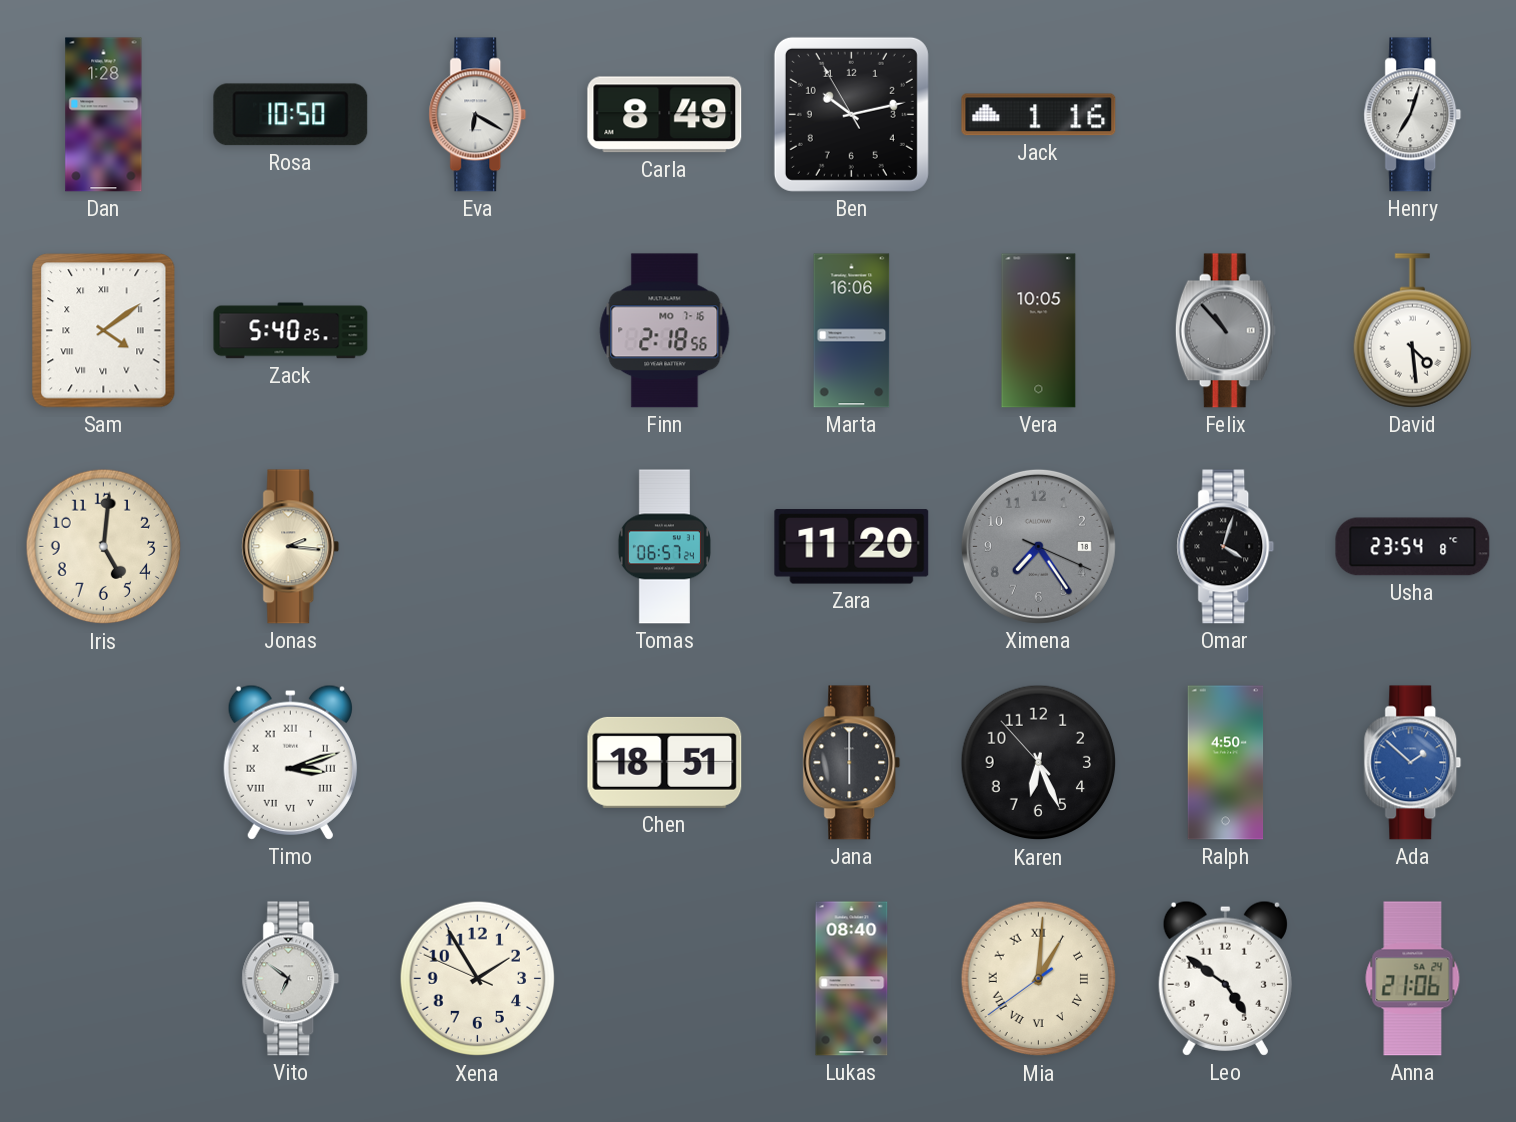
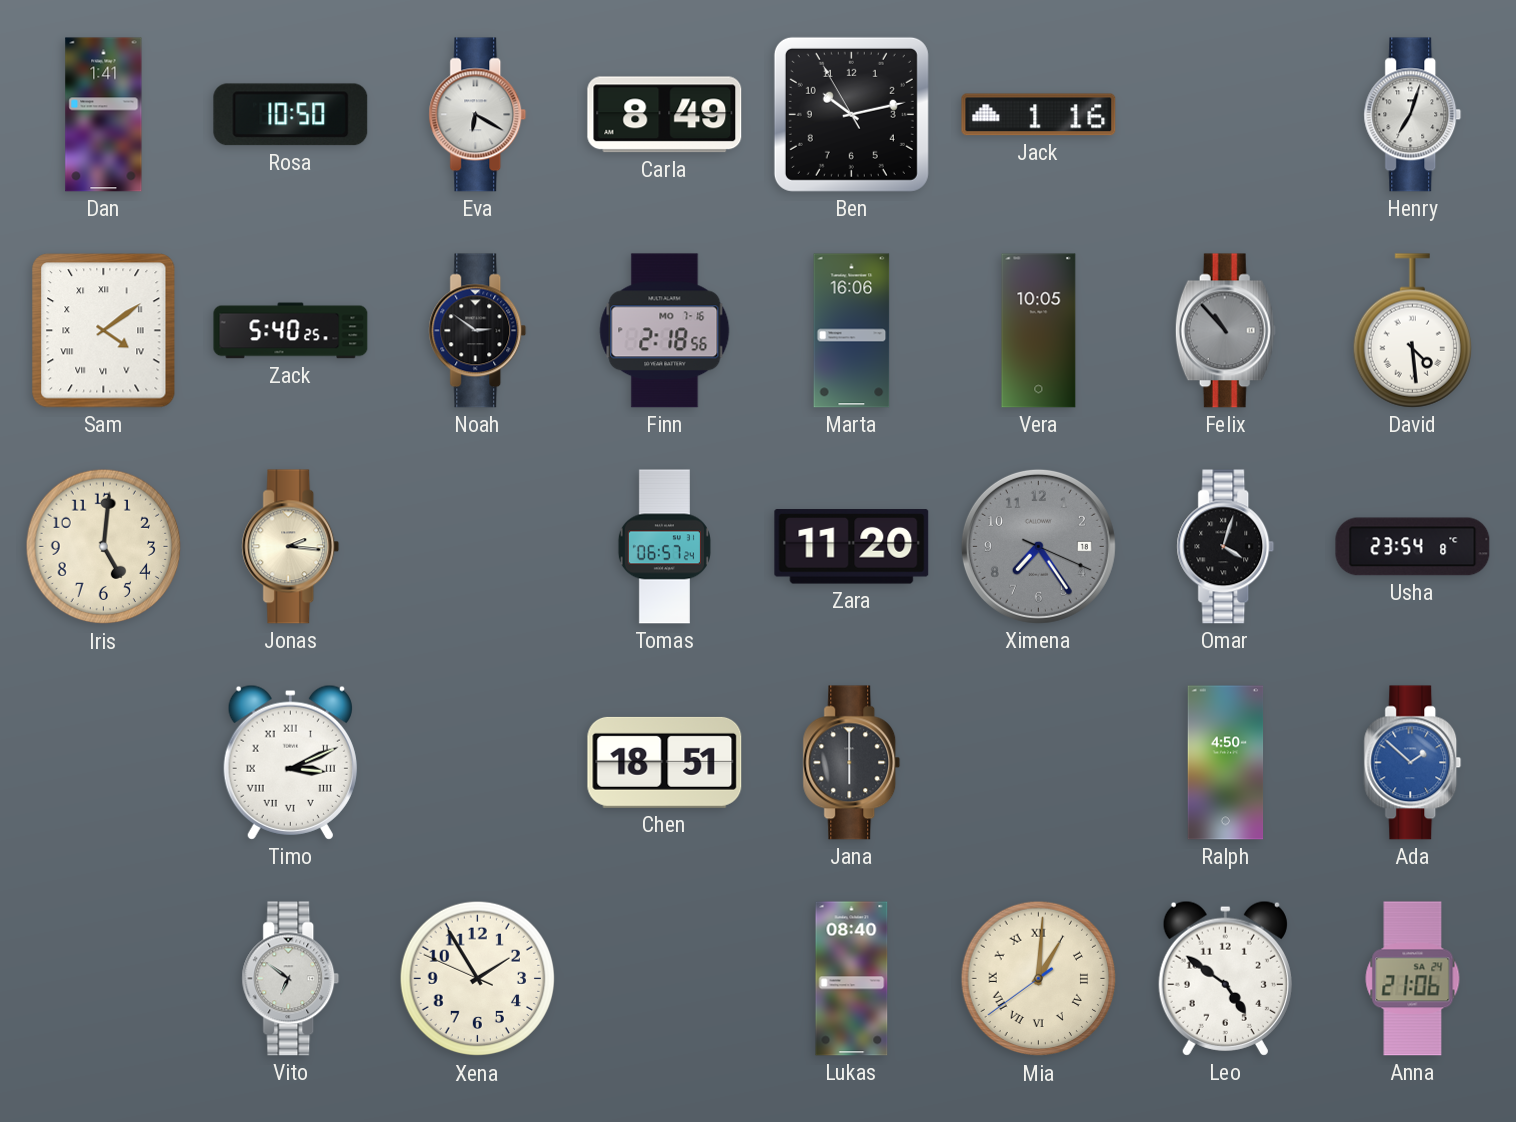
Dan: 1:28 -> 1:41
Noah: none -> 2:51
Timo: 3:12 -> 3:11
Karen: 6:25 -> none
